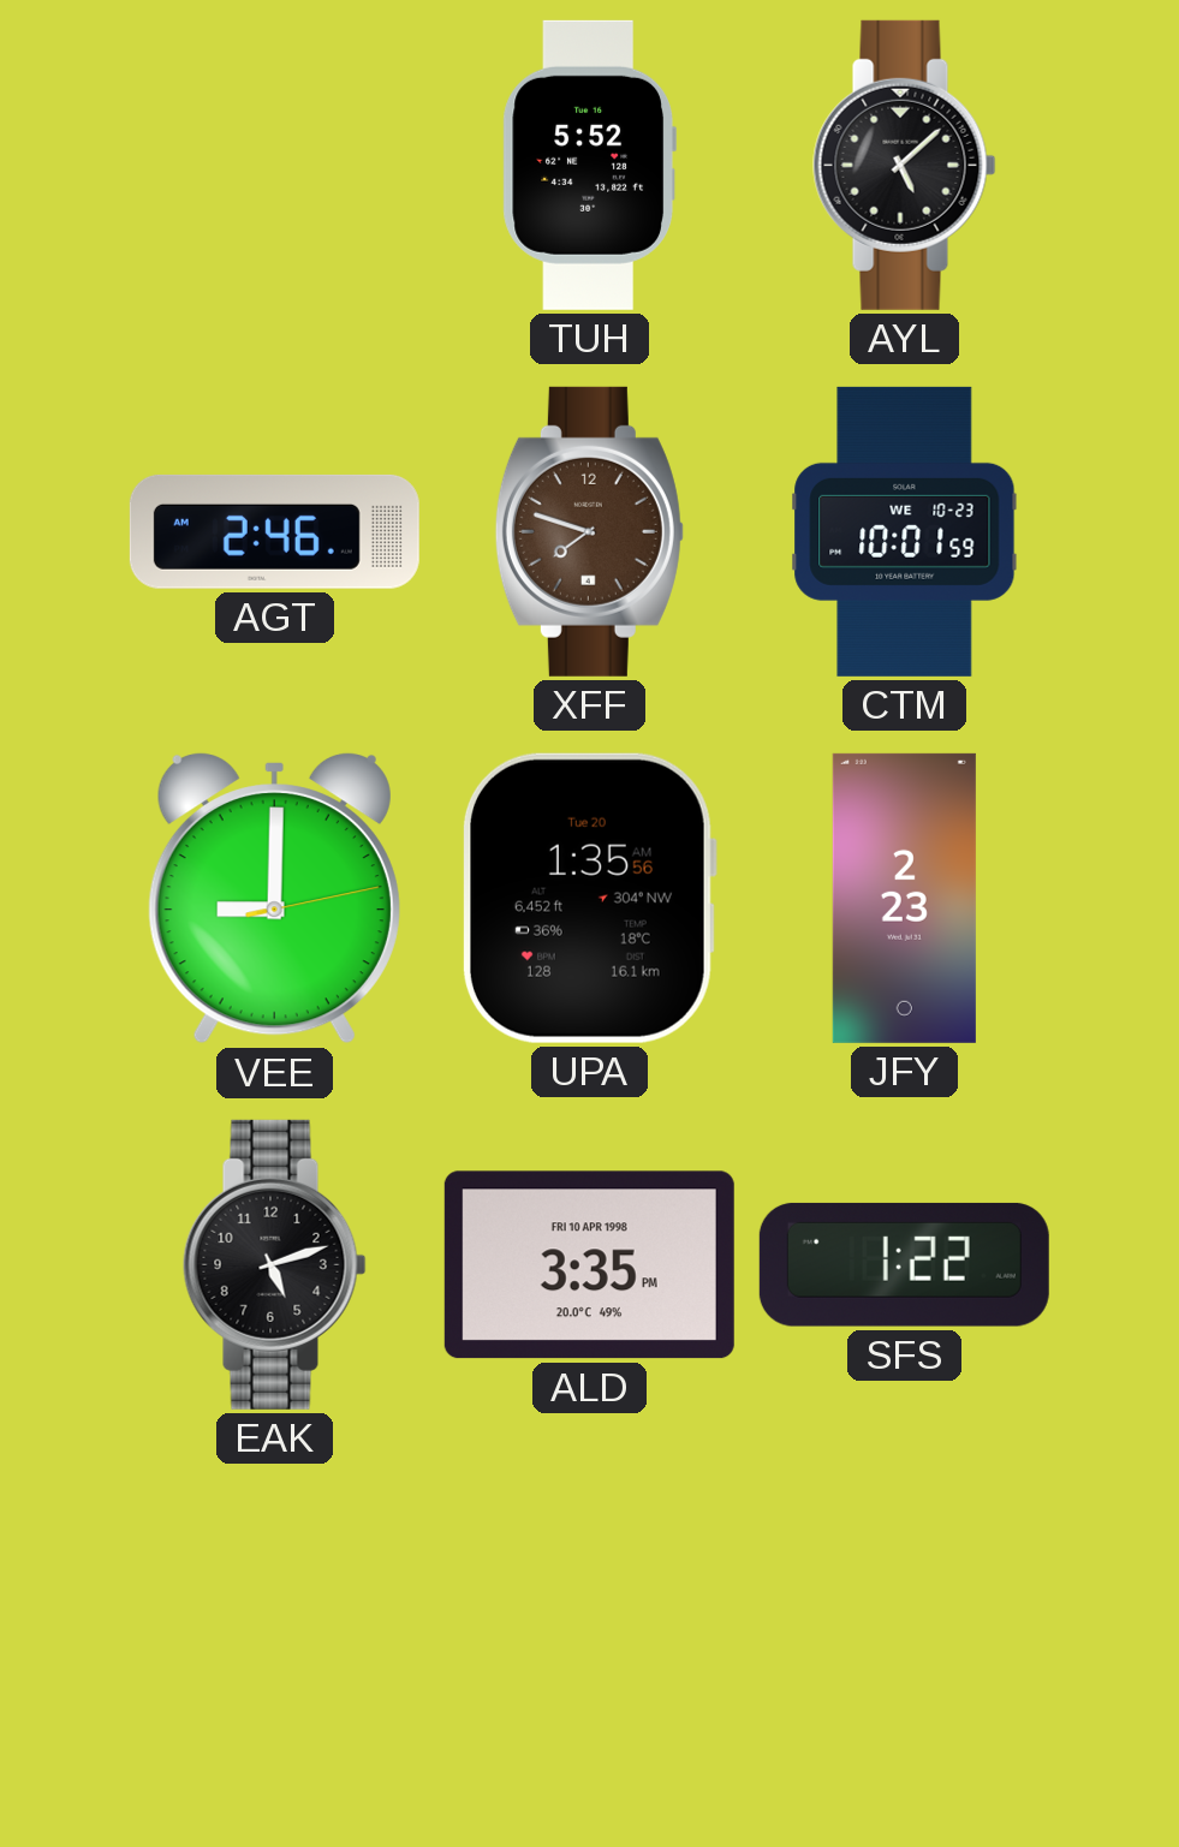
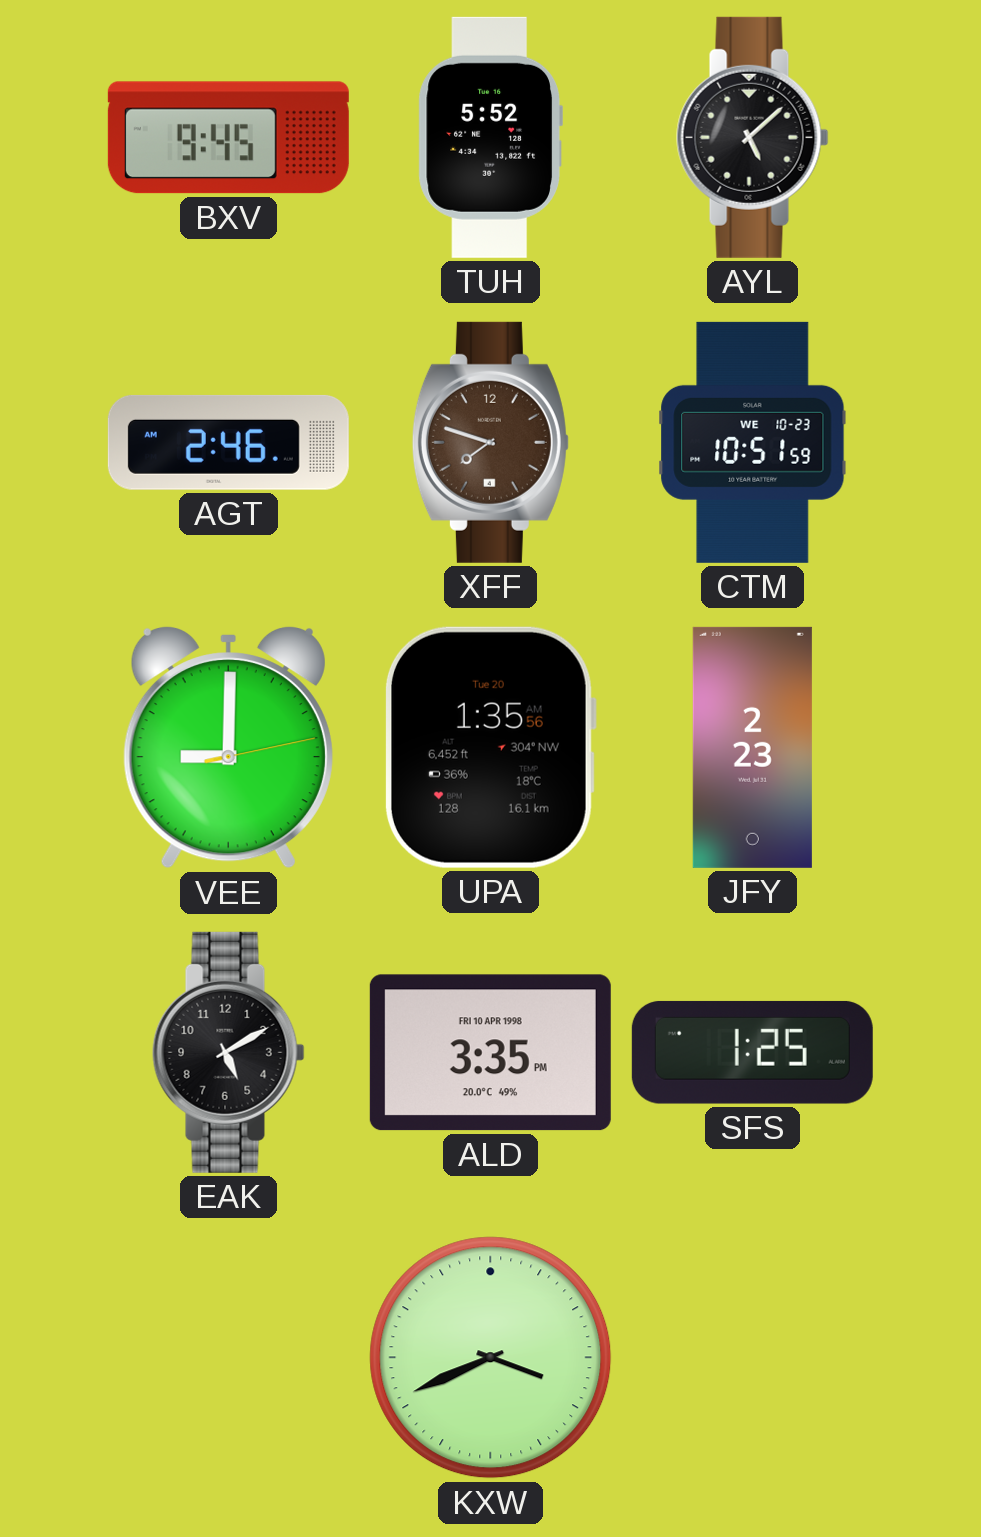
BXV: none -> 9:45
CTM: 10:01 -> 10:51
EAK: 5:12 -> 5:10
SFS: 1:22 -> 1:25
KXW: none -> 3:41
